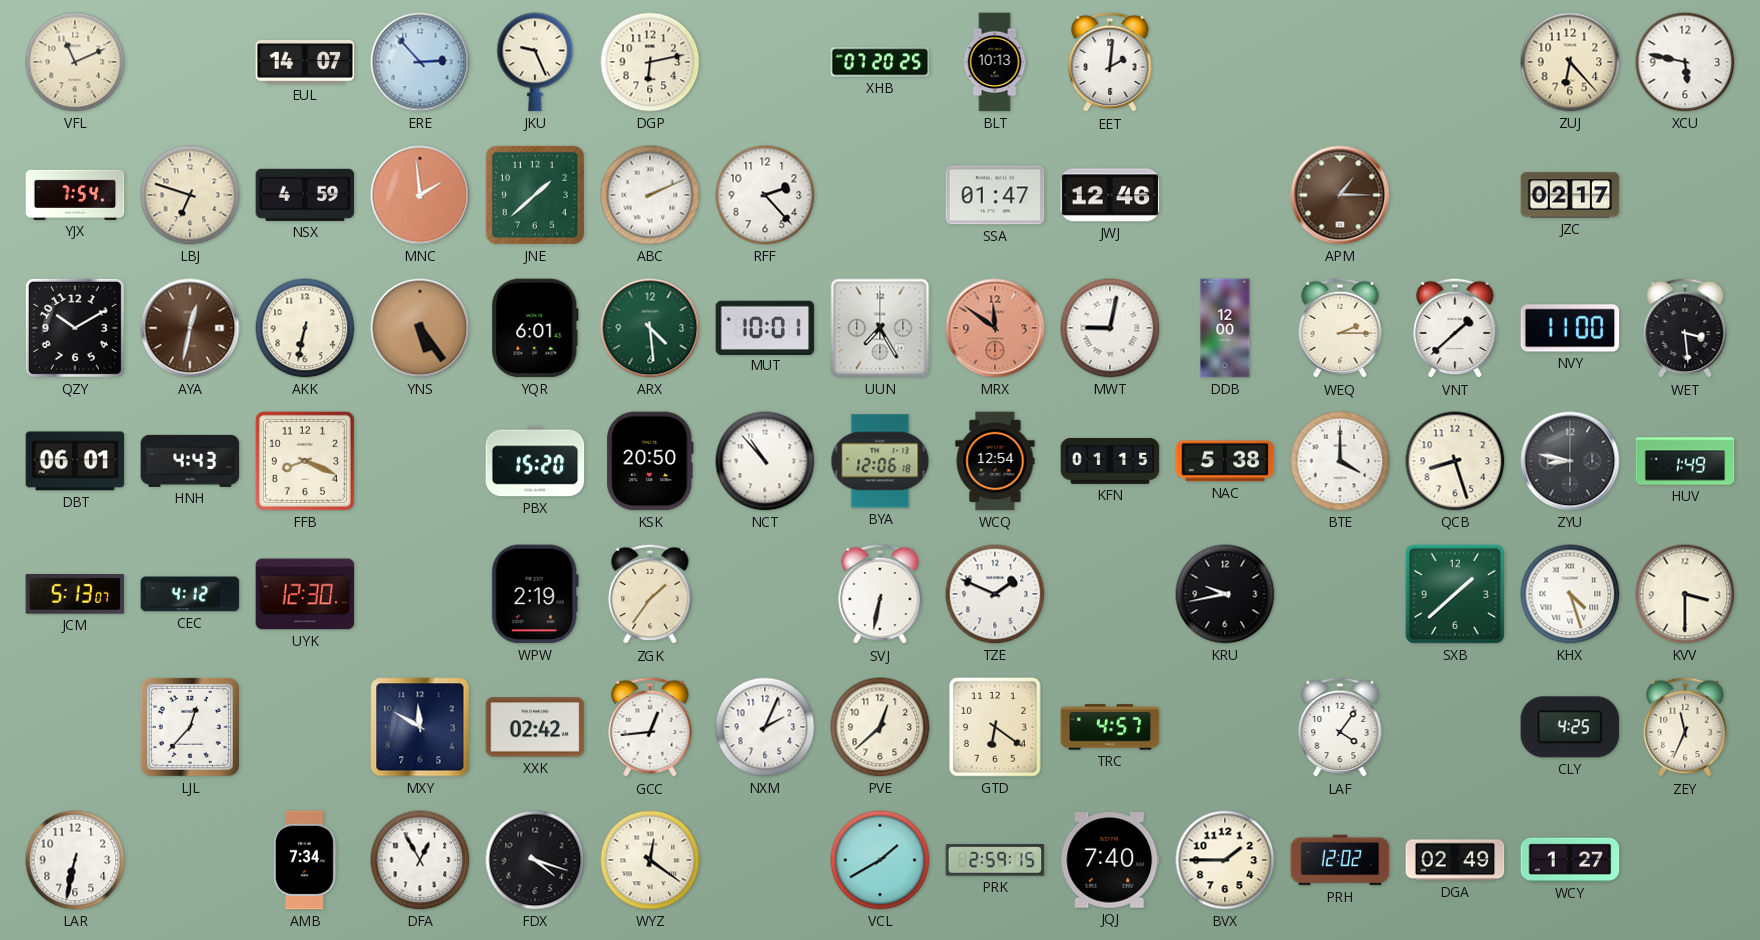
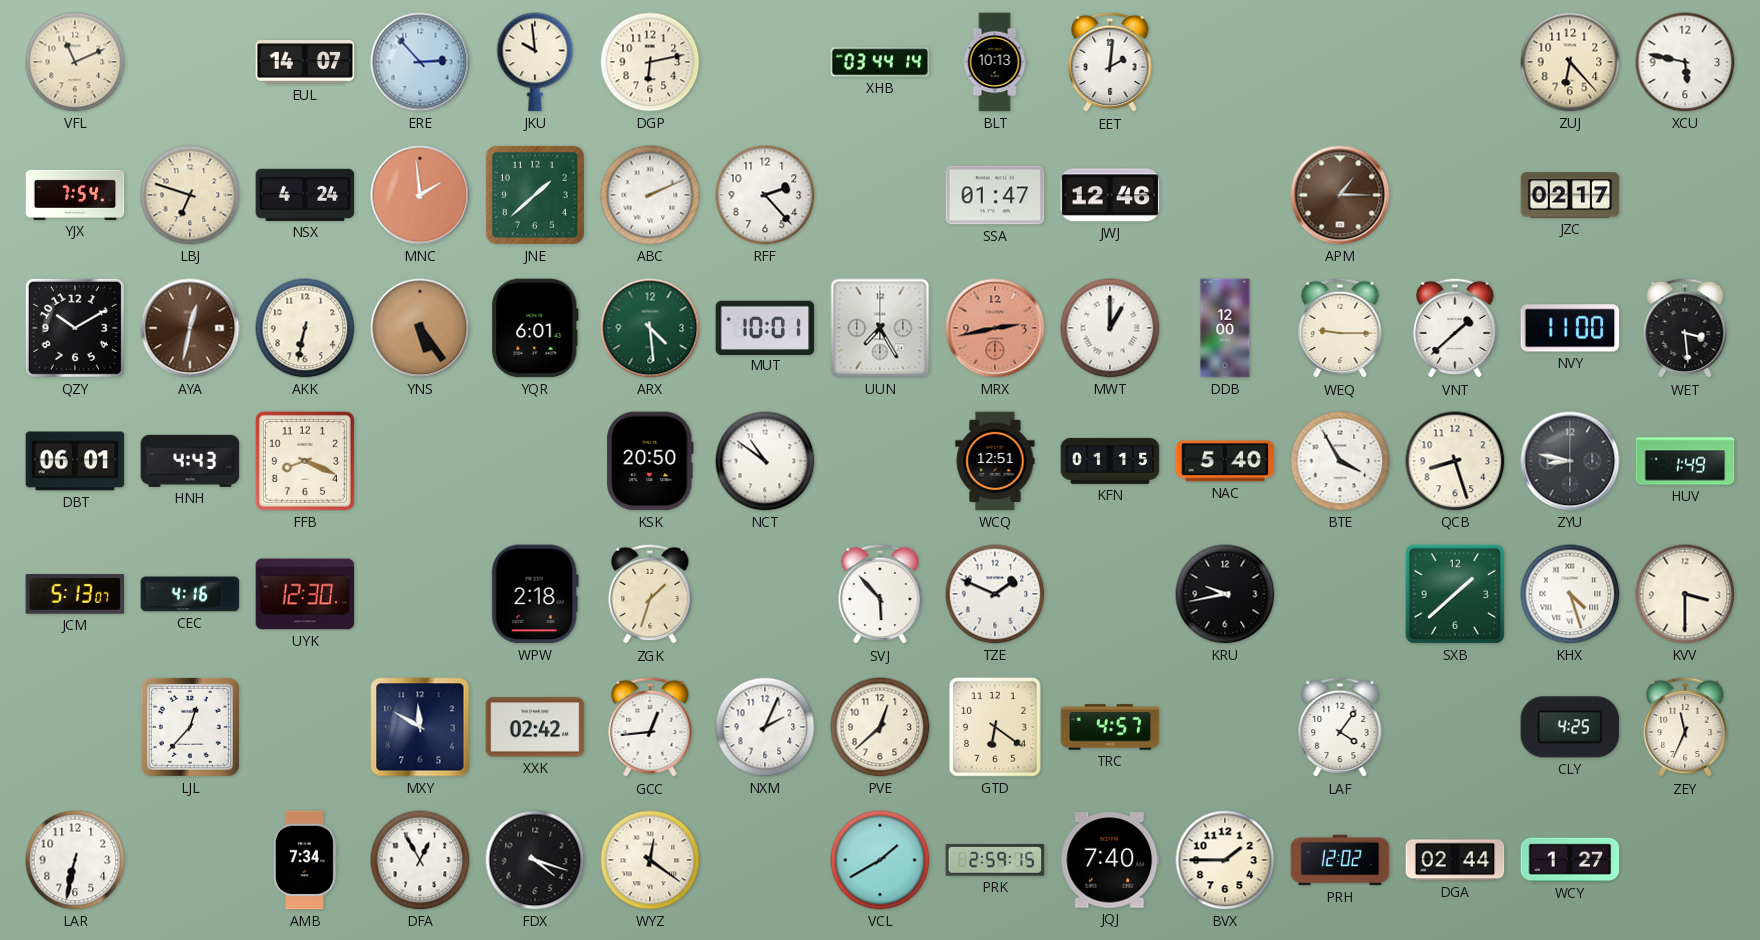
JKU: 9:26 -> 9:59
XHB: 07:20 -> 03:44
NSX: 4:59 -> 4:24
MRX: 11:51 -> 2:43
MWT: 9:02 -> 1:00
WEQ: 2:15 -> 9:15
PBX: 15:20 -> none
NCT: 10:53 -> 10:51
BYA: 12:06 -> none
WCQ: 12:54 -> 12:51
NAC: 5:38 -> 5:40
BTE: 4:00 -> 3:55
CEC: 4:12 -> 4:16
WPW: 2:19 -> 2:18
ZGK: 1:36 -> 1:33
SVJ: 6:32 -> 5:53
DGA: 02:49 -> 02:44
